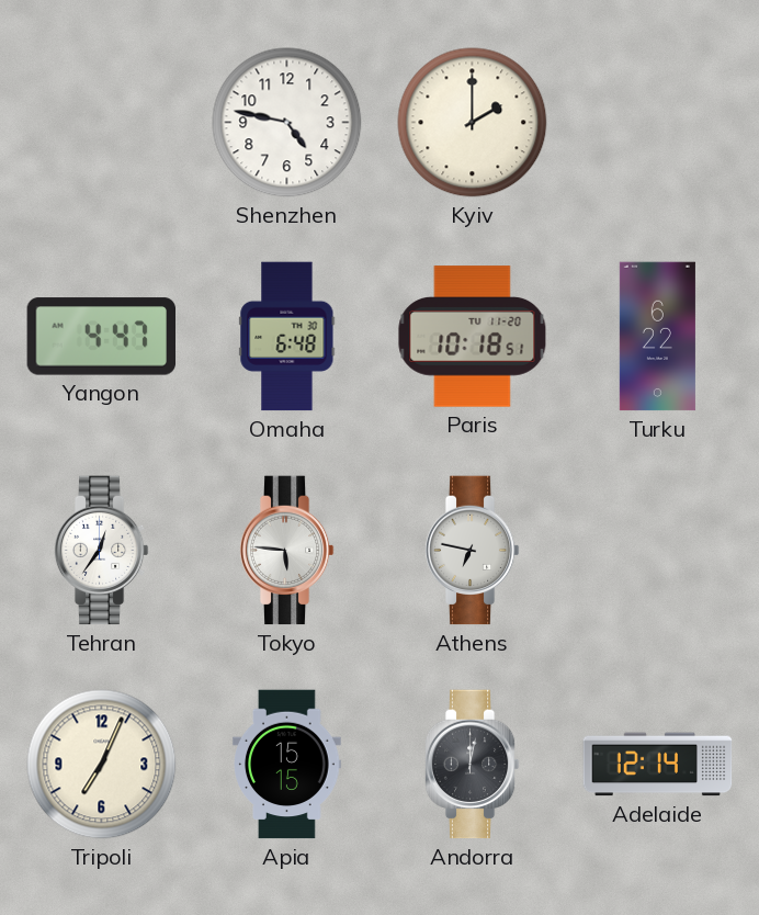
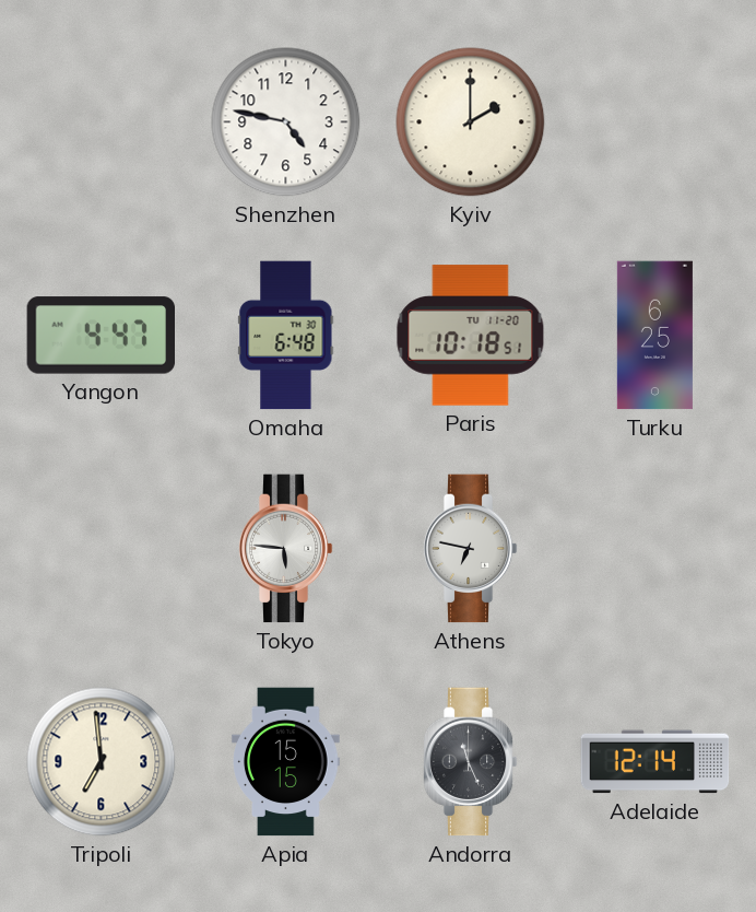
Turku: 6:22 -> 6:25
Tehran: 12:36 -> none
Tripoli: 7:04 -> 6:59
Andorra: 12:02 -> 11:26
